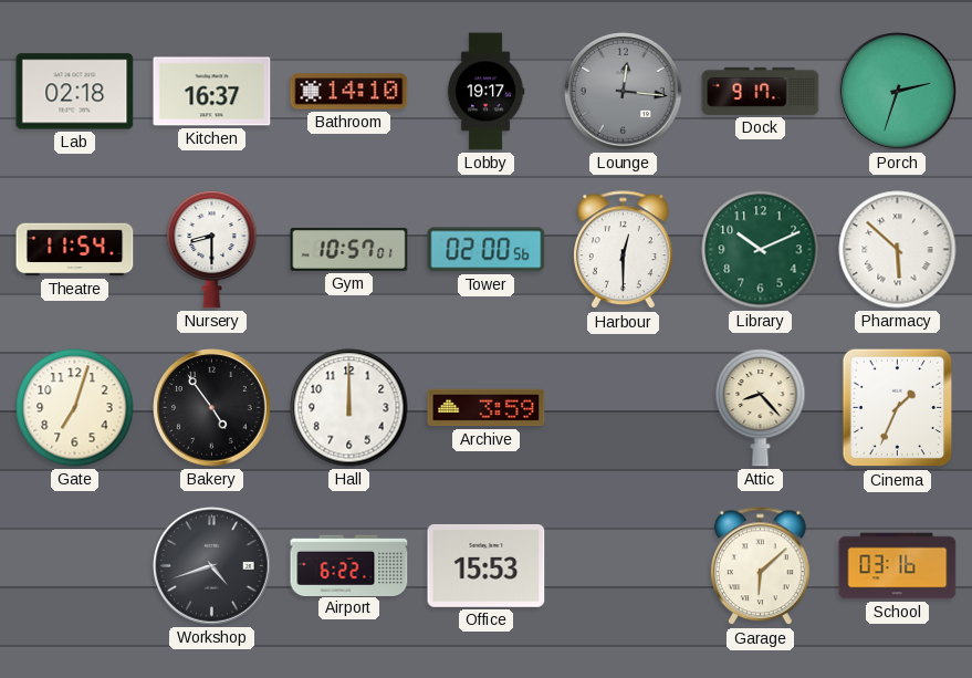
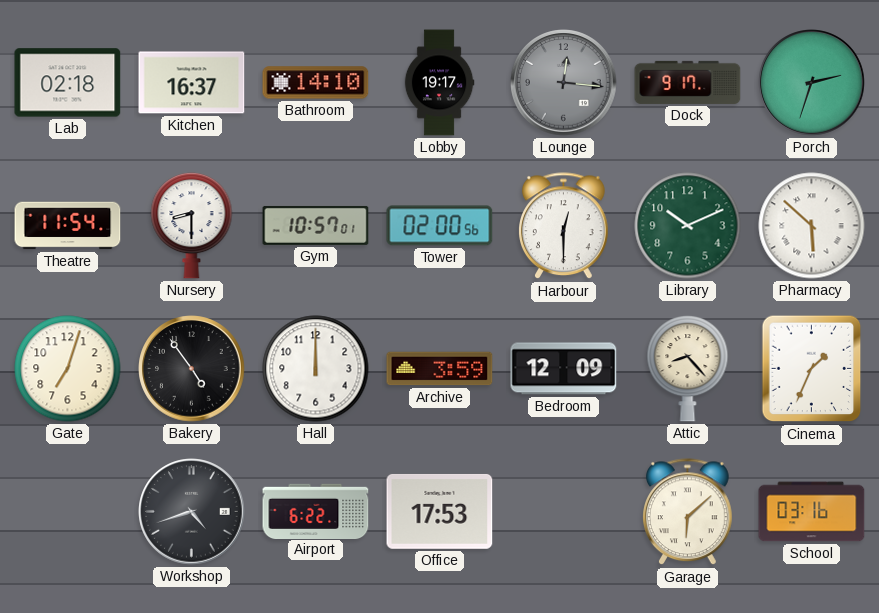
Bedroom: none -> 12:09
Office: 15:53 -> 17:53
